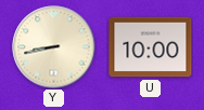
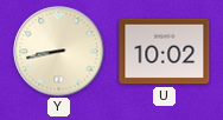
U: 10:00 -> 10:02
